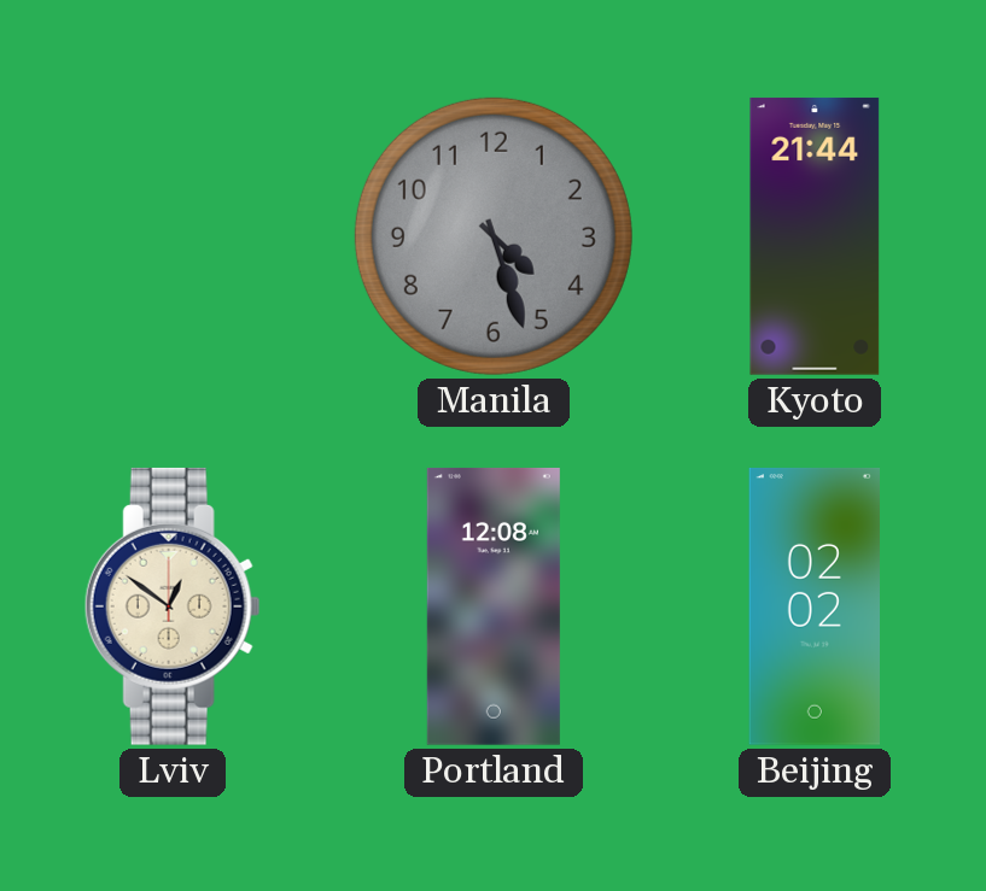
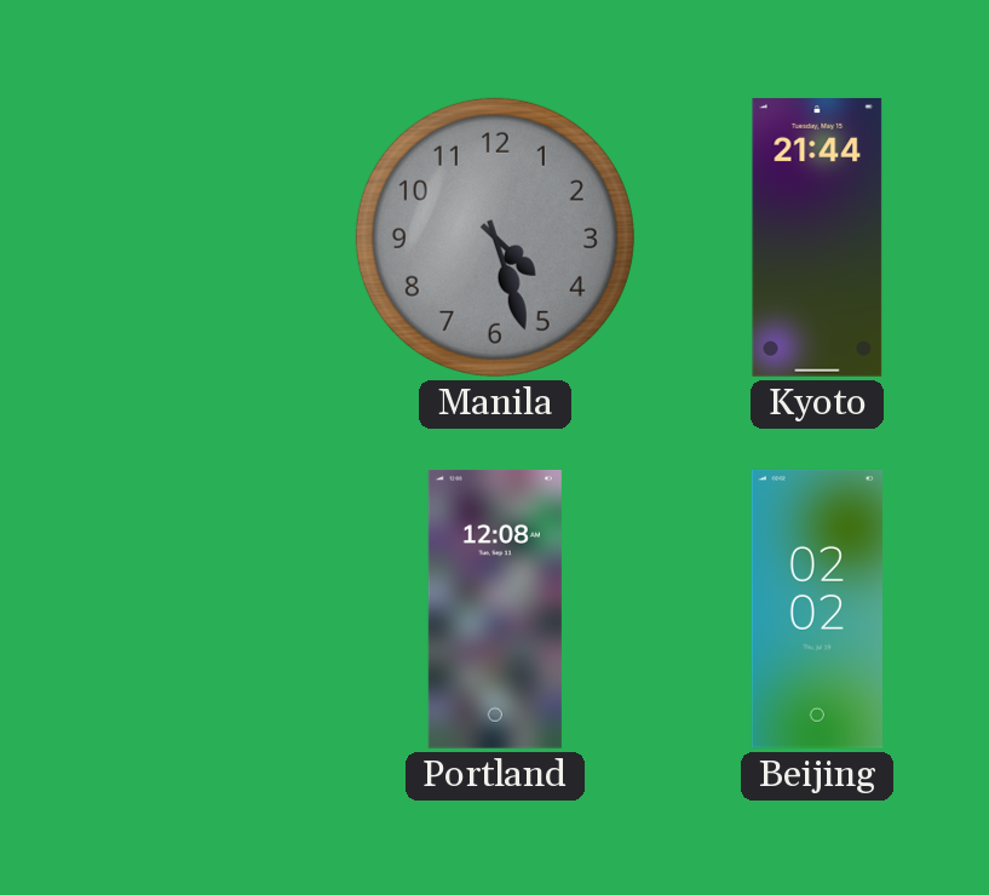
Lviv: 12:51 -> none
